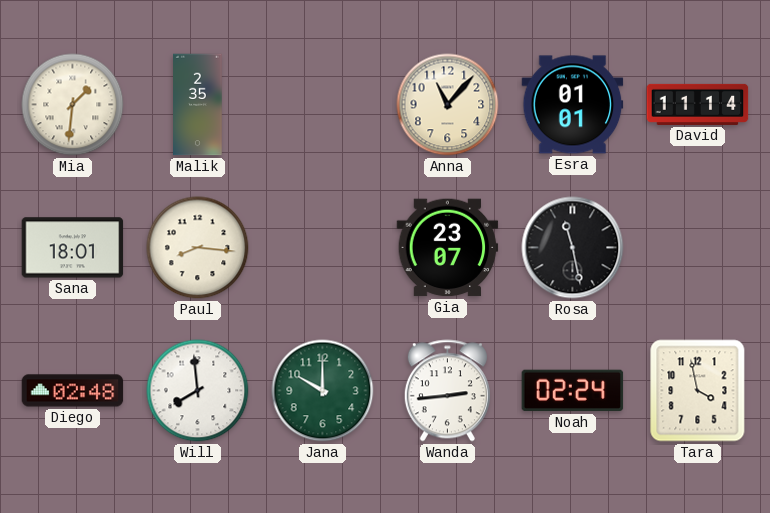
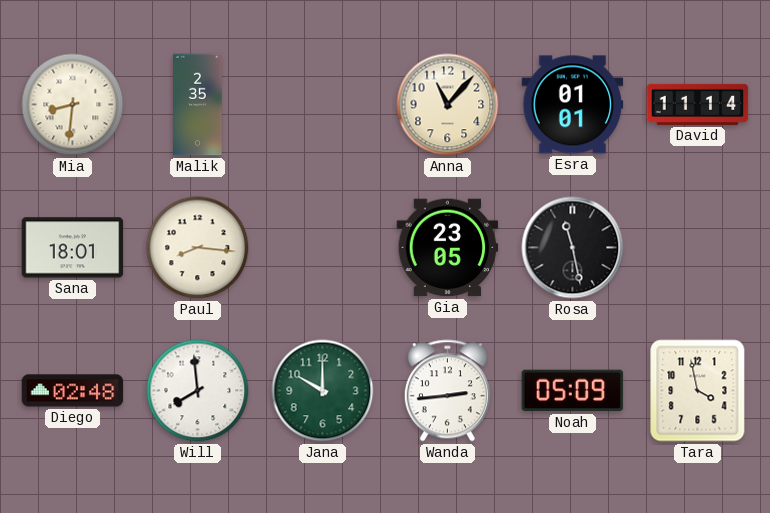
Mia: 1:31 -> 8:31
Gia: 23:07 -> 23:05
Noah: 02:24 -> 05:09
